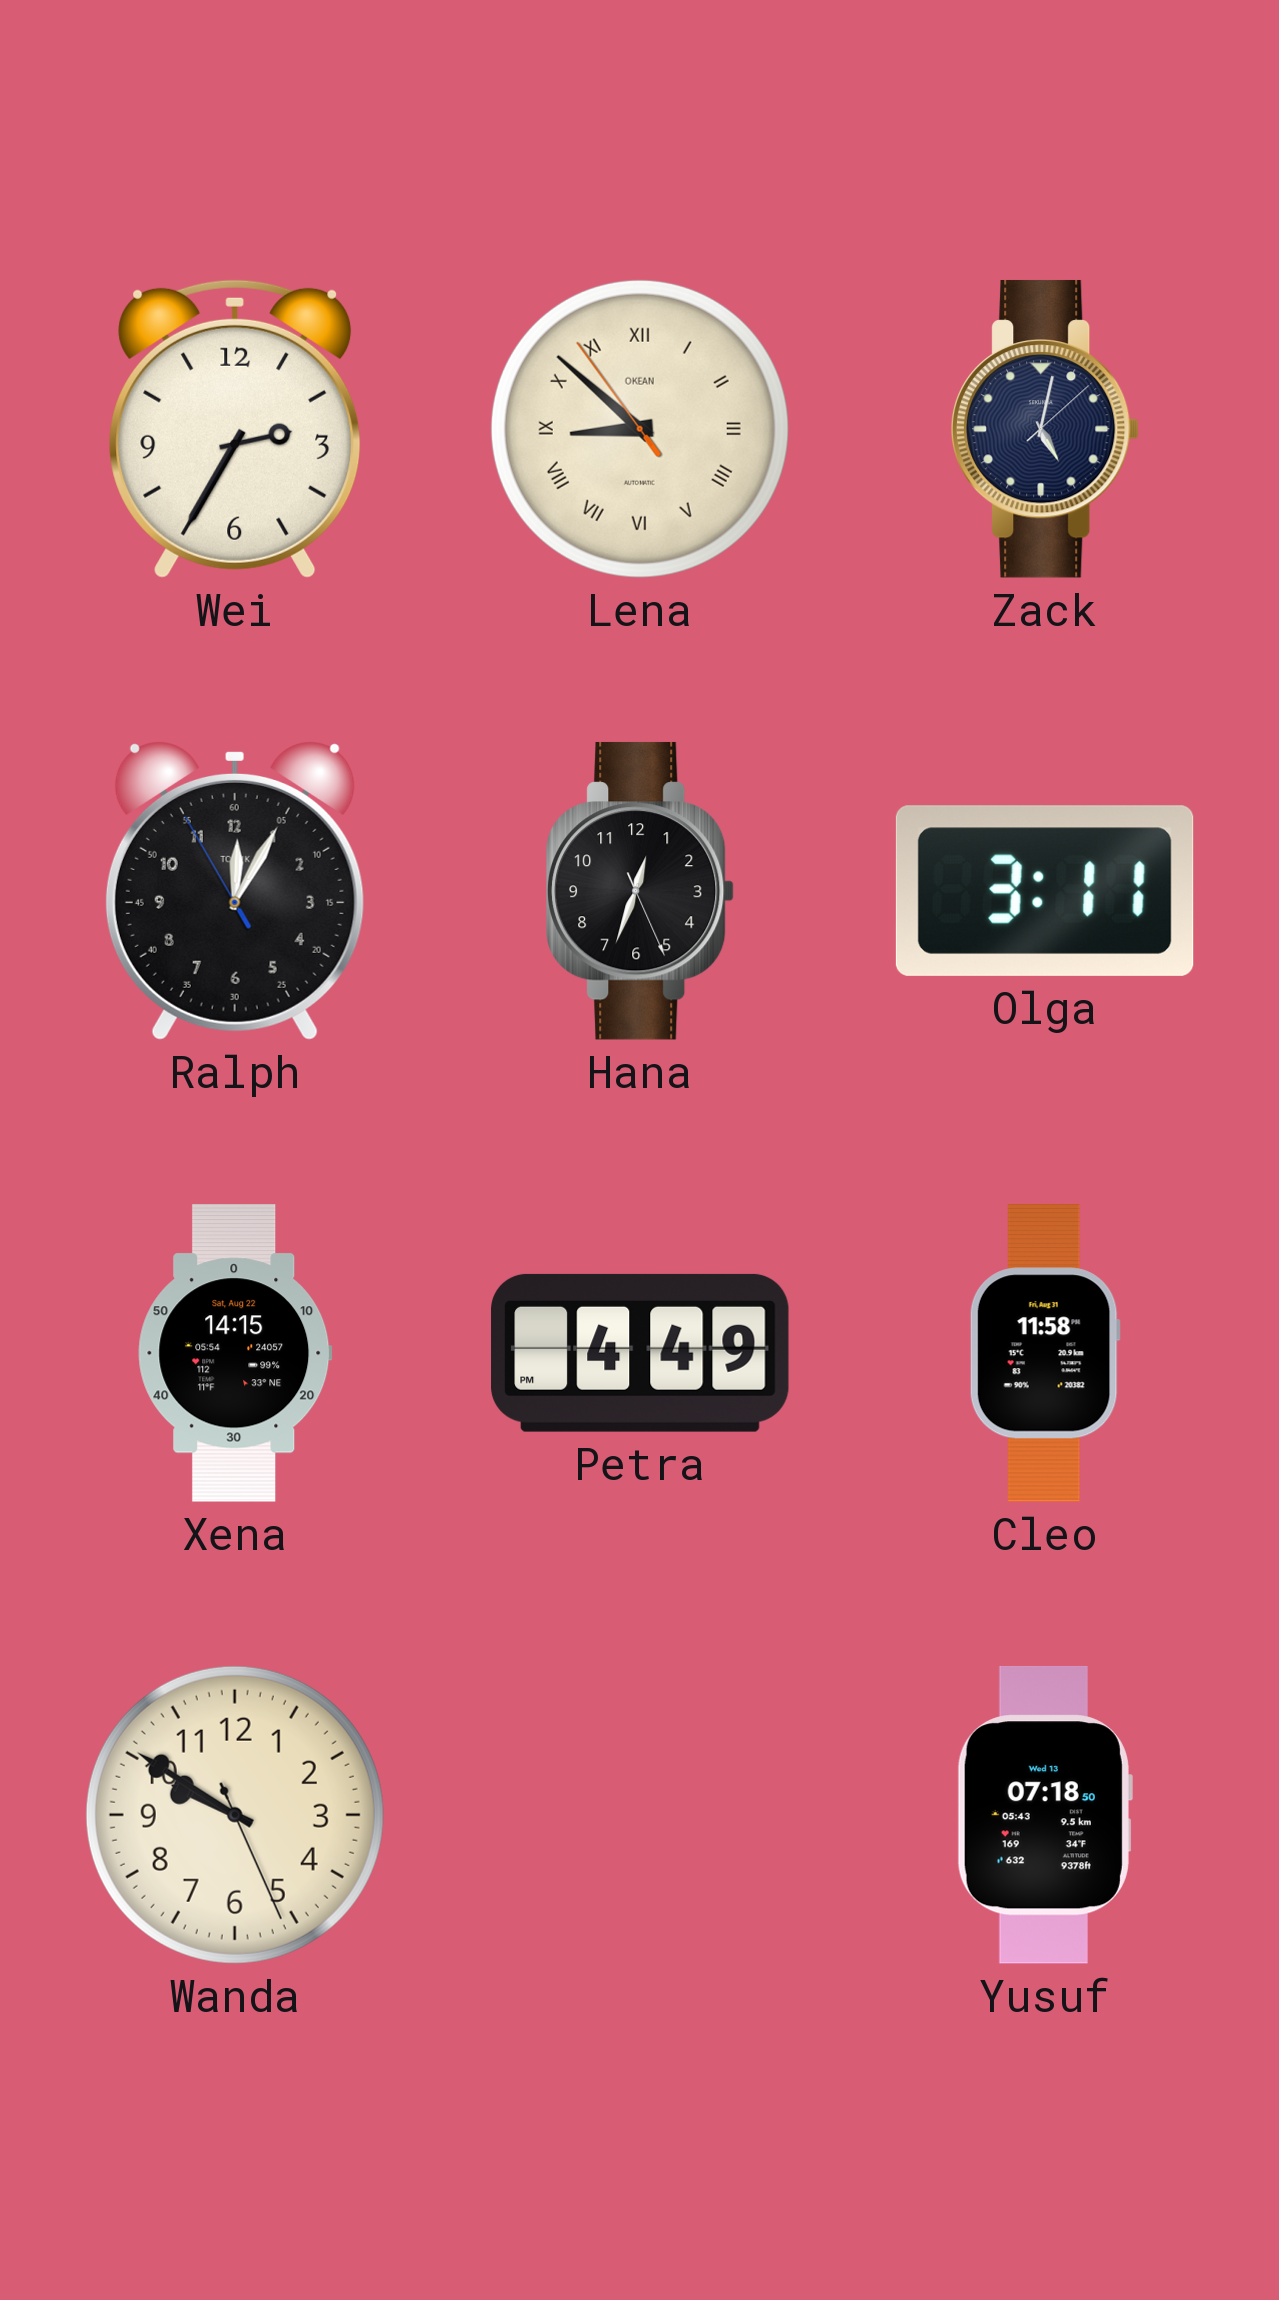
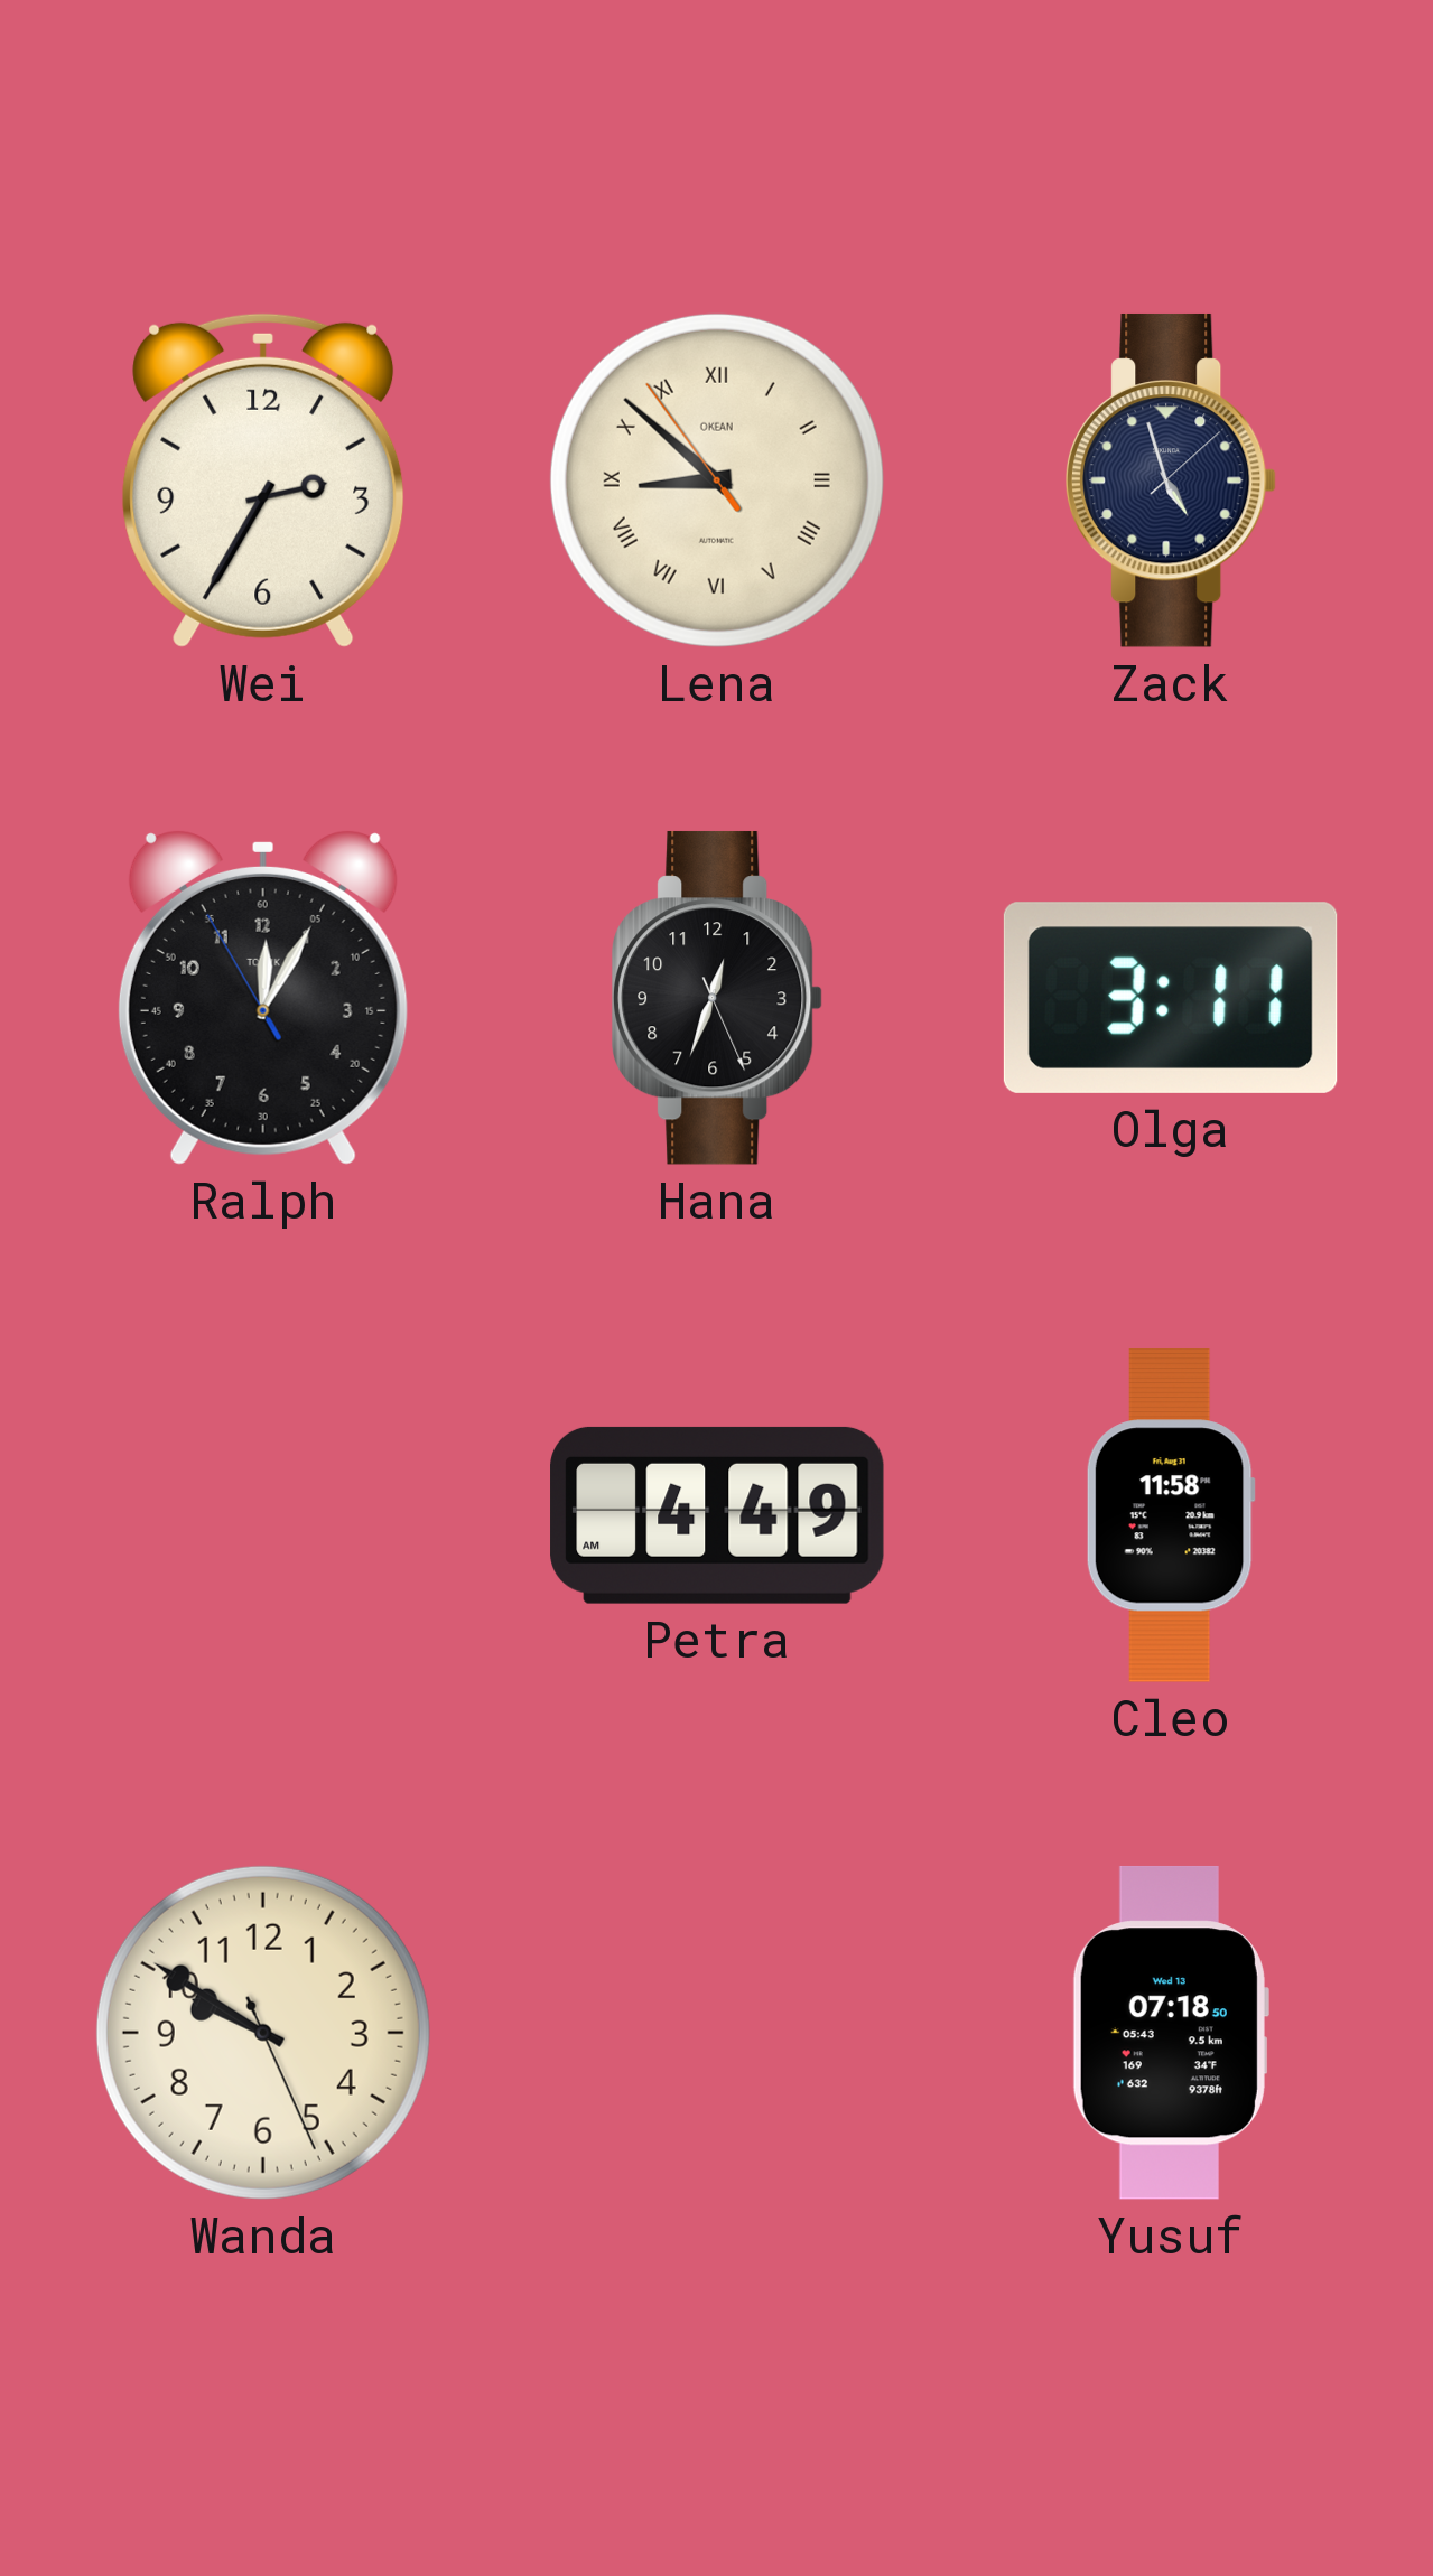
Zack: 5:02 -> 4:57
Xena: 14:15 -> none
Petra: 4:49 PM -> 4:49 AM
